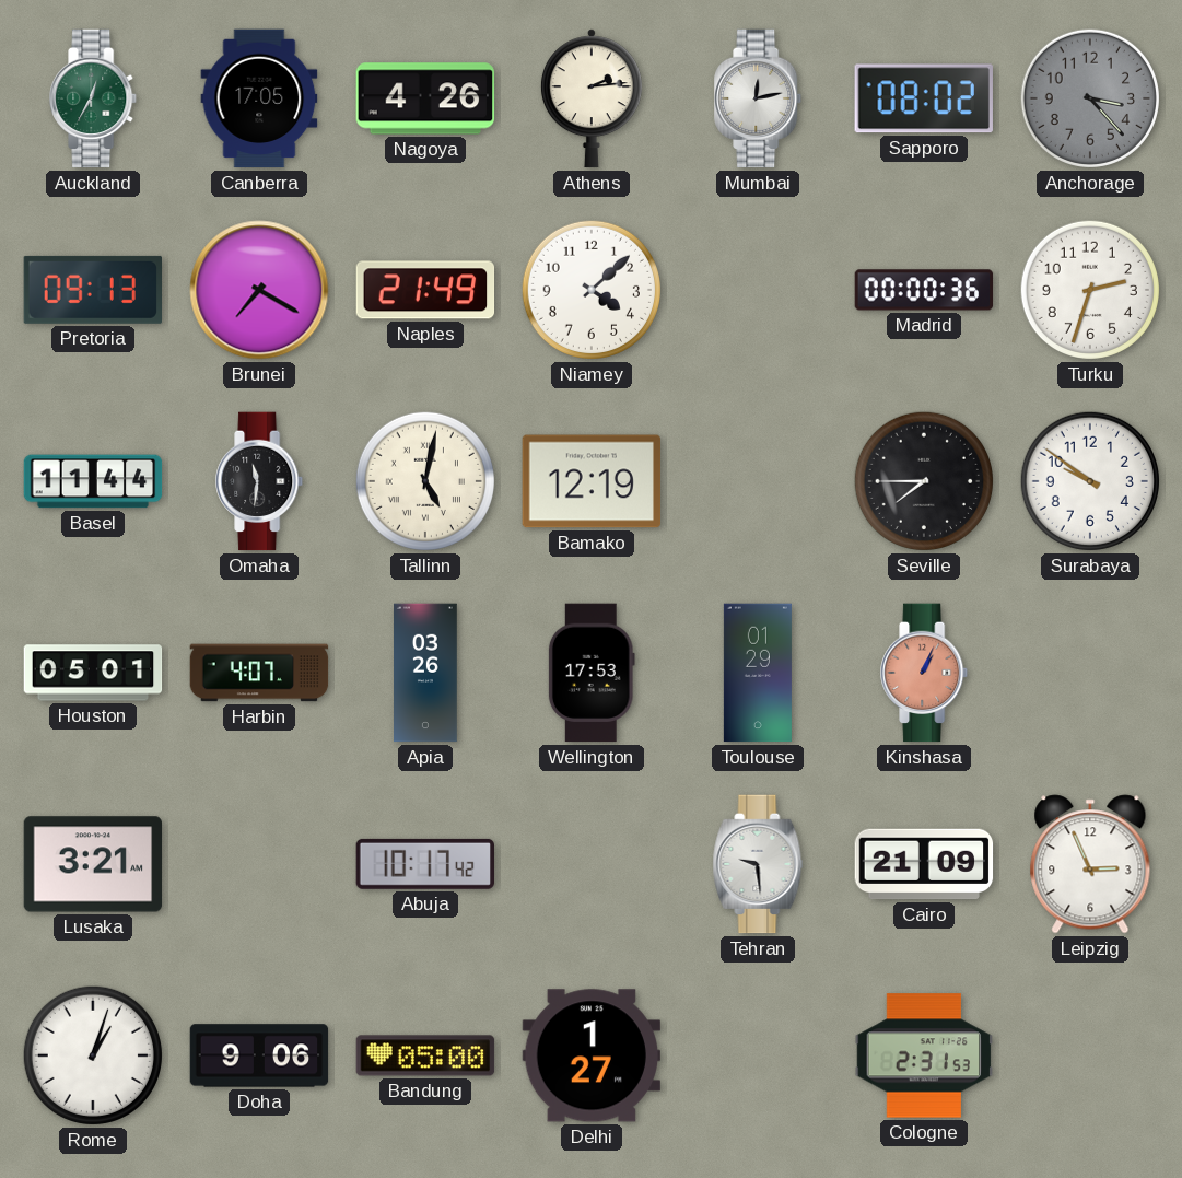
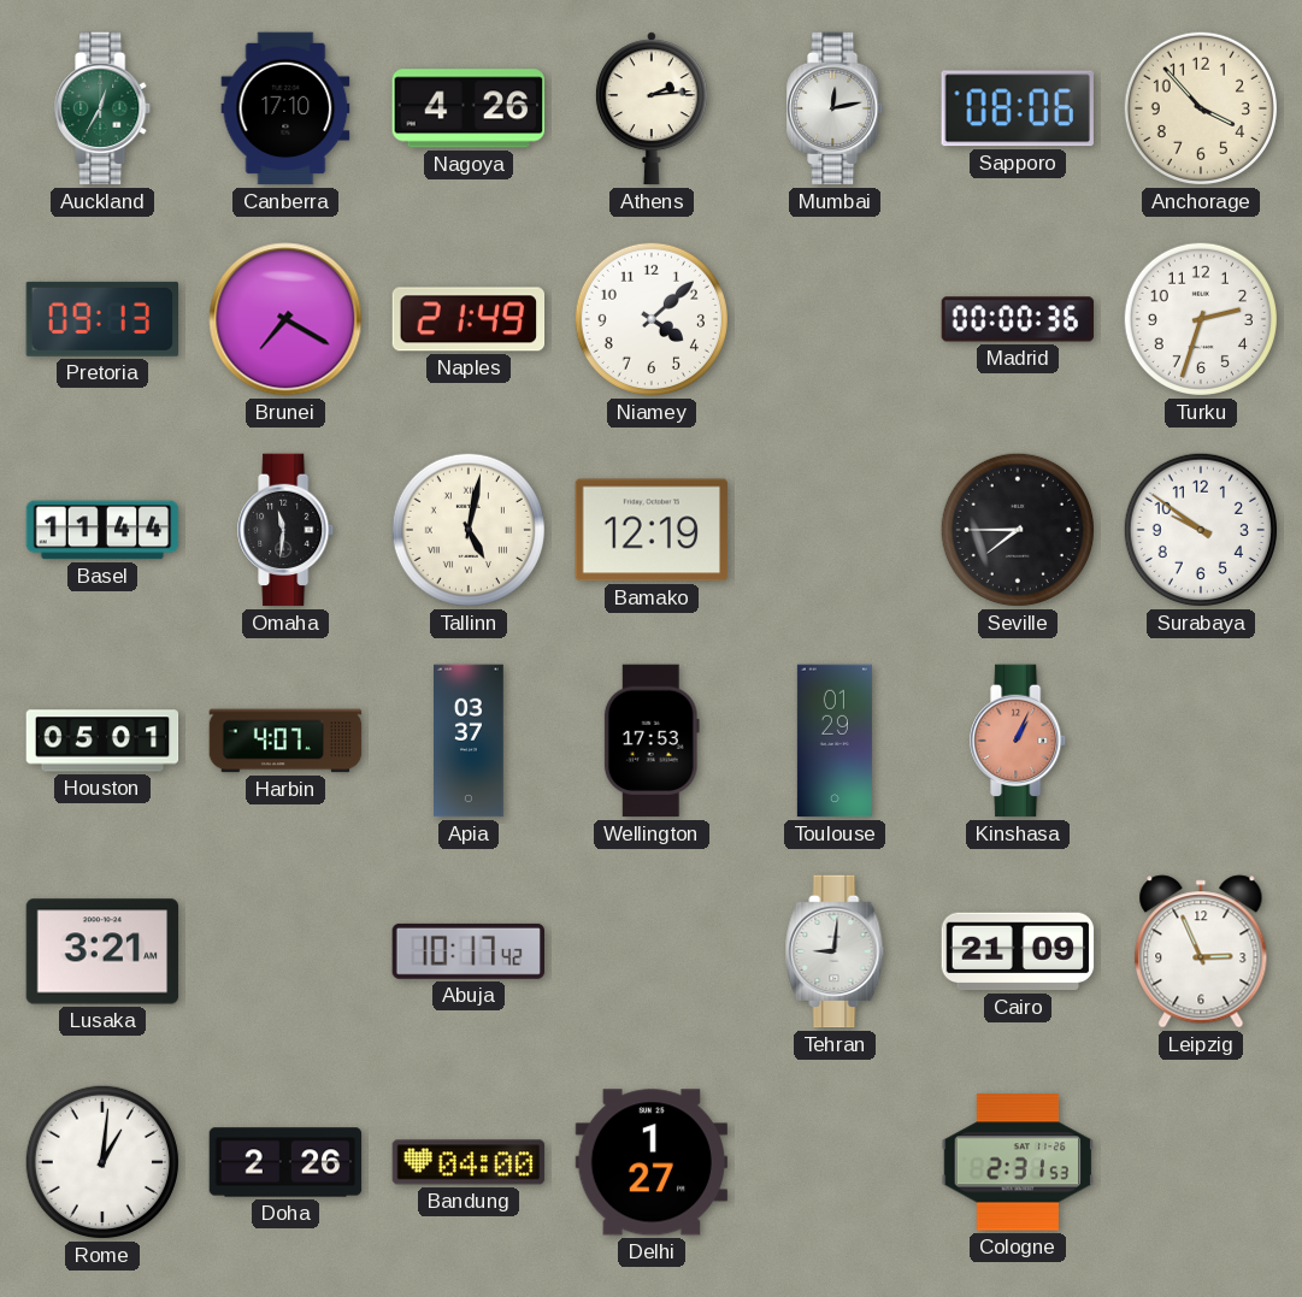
Canberra: 17:05 -> 17:10
Sapporo: 08:02 -> 08:06
Anchorage: 3:23 -> 3:53
Anchorage dial: grey -> cream
Apia: 03:26 -> 03:37
Tehran: 9:29 -> 9:01
Rome: 1:03 -> 1:01
Doha: 9:06 -> 2:26
Bandung: 05:00 -> 04:00
